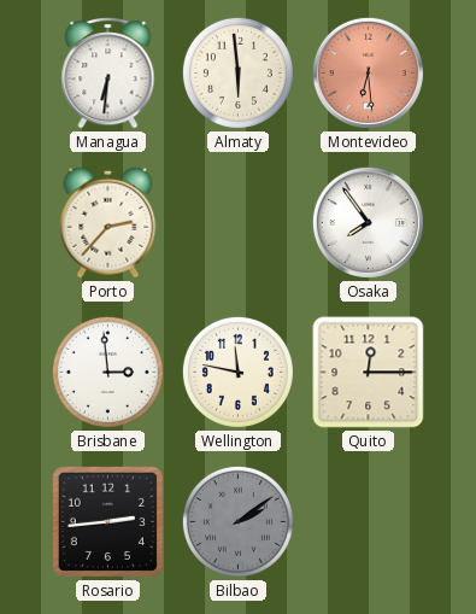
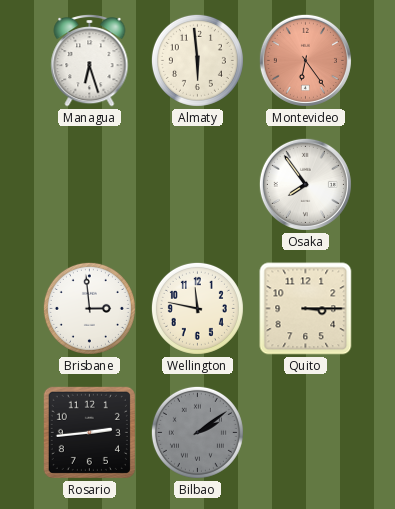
Managua: 6:31 -> 6:27
Montevideo: 6:29 -> 6:24
Porto: 2:37 -> none
Quito: 12:15 -> 3:15
